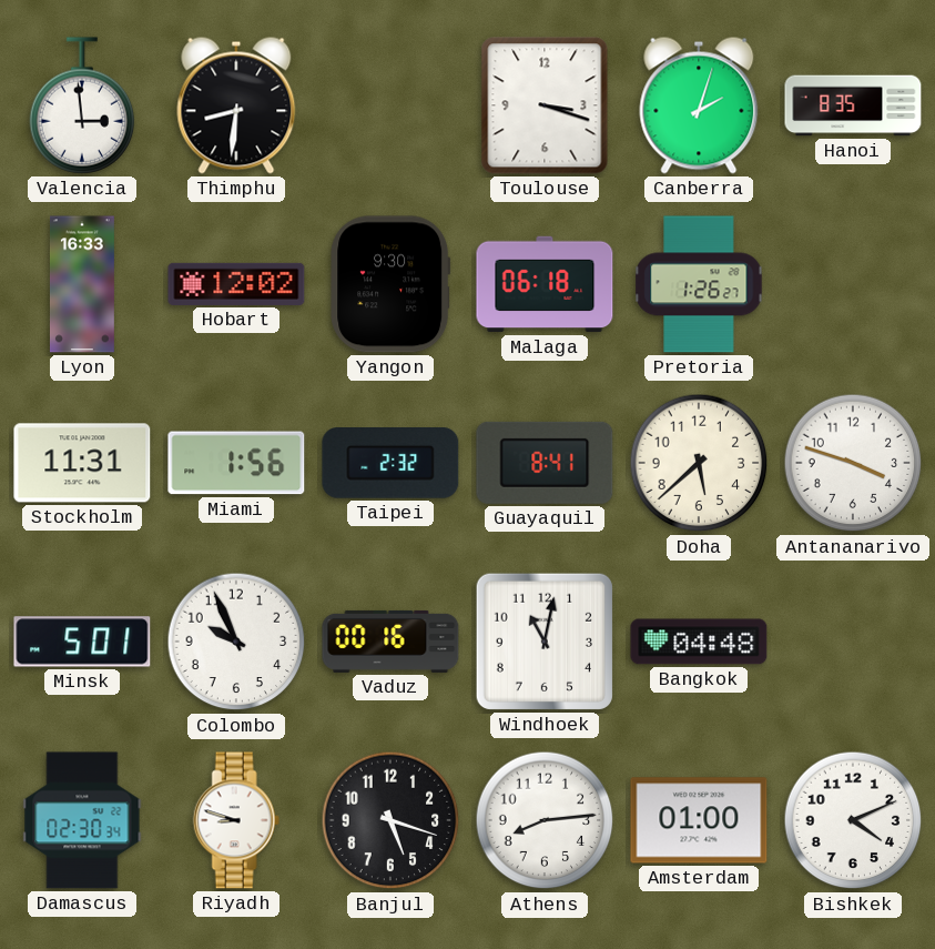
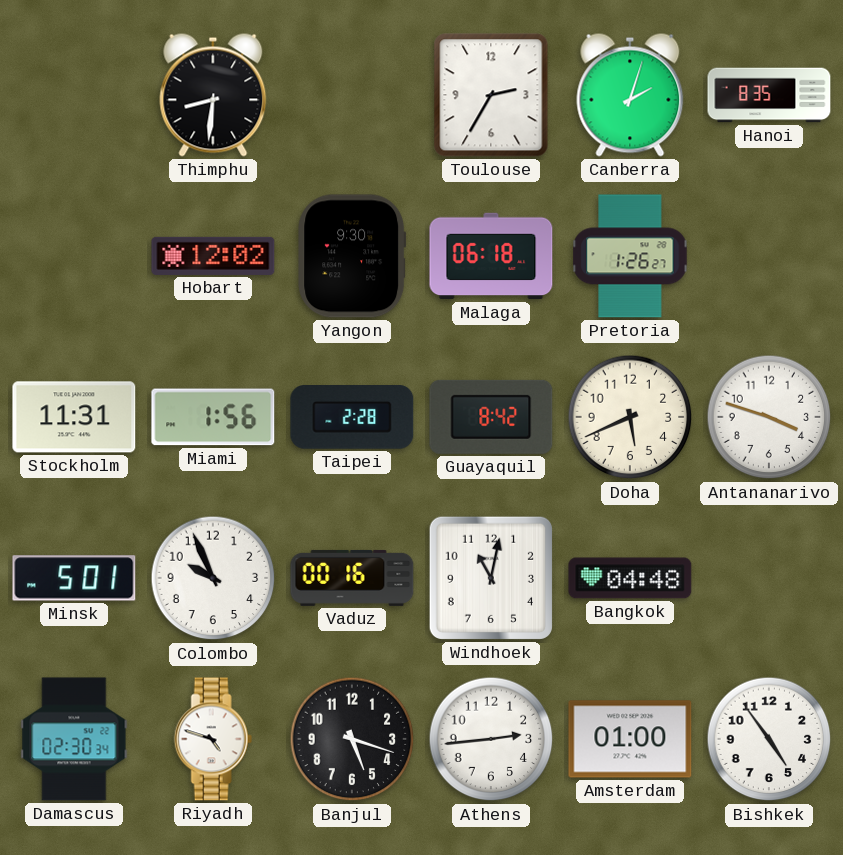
Valencia: 2:59 -> none
Toulouse: 3:18 -> 2:35
Lyon: 16:33 -> none
Taipei: 2:32 -> 2:28
Guayaquil: 8:41 -> 8:42
Doha: 5:38 -> 5:41
Riyadh: 8:48 -> 4:48
Athens: 8:14 -> 2:44
Bishkek: 4:11 -> 4:54
